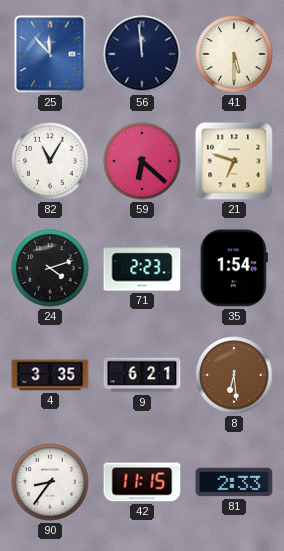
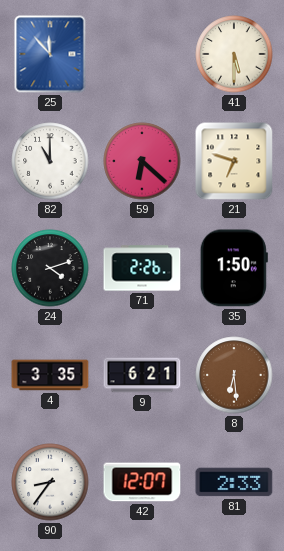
56: 11:59 -> none
82: 11:05 -> 11:00
71: 2:23 -> 2:26
35: 1:54 -> 1:50
42: 11:15 -> 12:07
